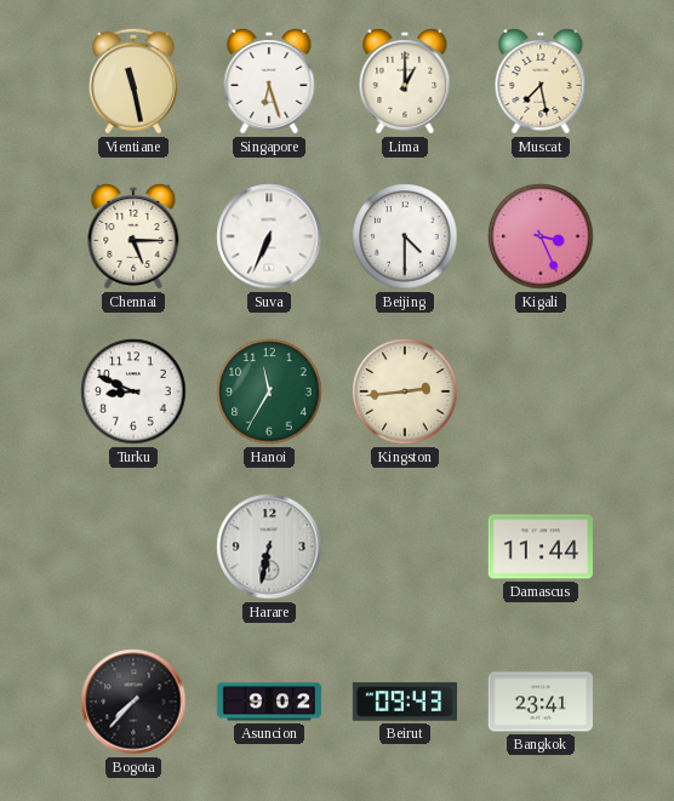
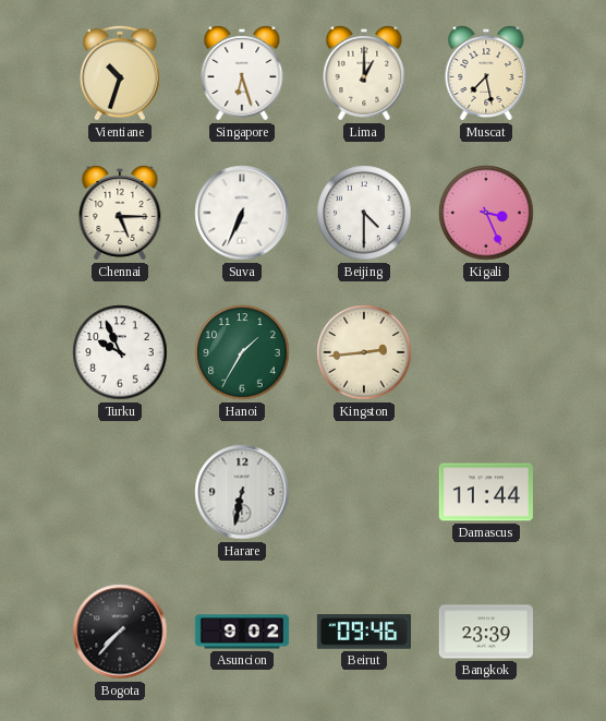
Vientiane: 11:28 -> 10:33
Turku: 8:49 -> 9:56
Hanoi: 11:35 -> 1:35
Beirut: 09:43 -> 09:46
Bangkok: 23:41 -> 23:39
